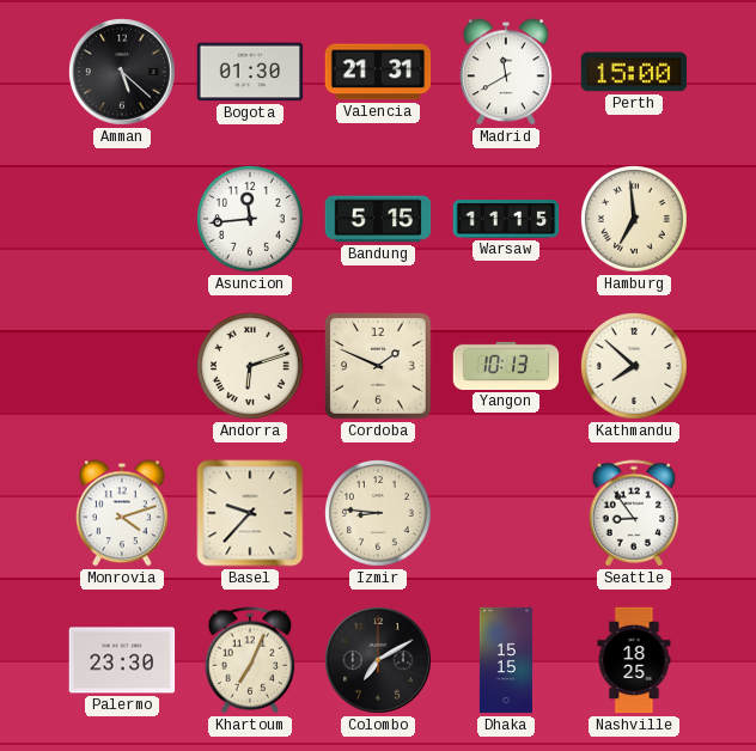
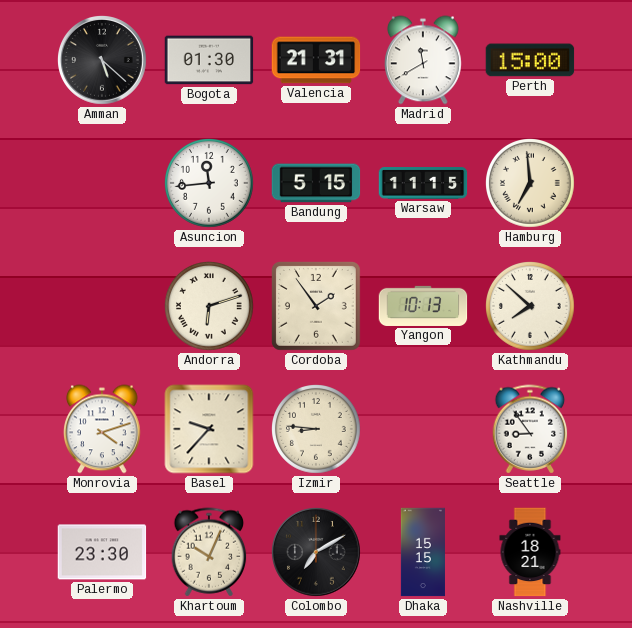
Cordoba: 1:49 -> 1:54
Khartoum: 7:04 -> 10:04
Nashville: 18:25 -> 18:21
